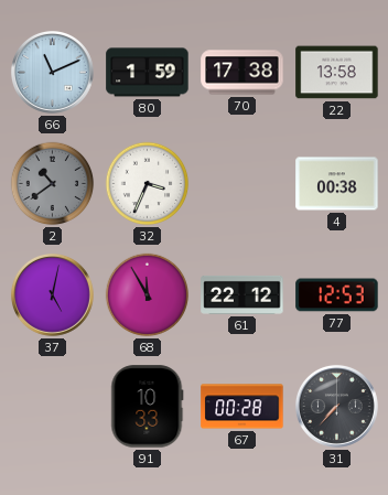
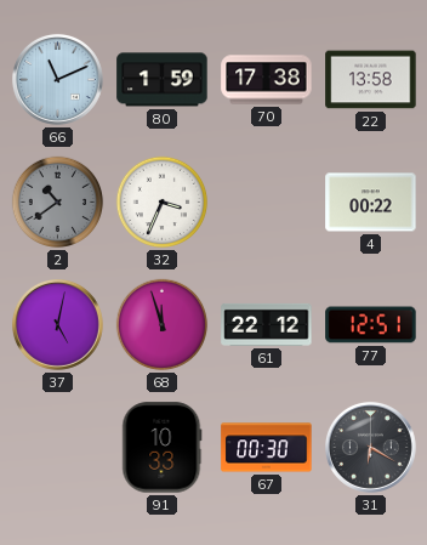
4: 00:38 -> 00:22
68: 11:55 -> 11:57
77: 12:53 -> 12:51
67: 00:28 -> 00:30
31: 7:37 -> 6:20
